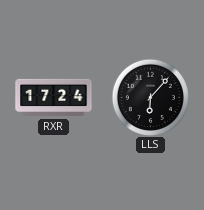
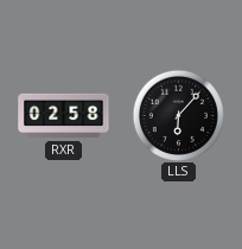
RXR: 17:24 -> 02:58
